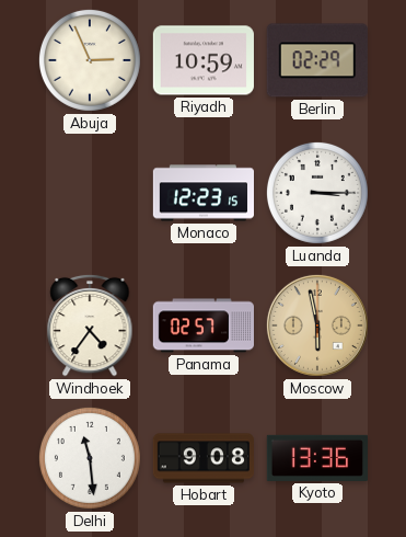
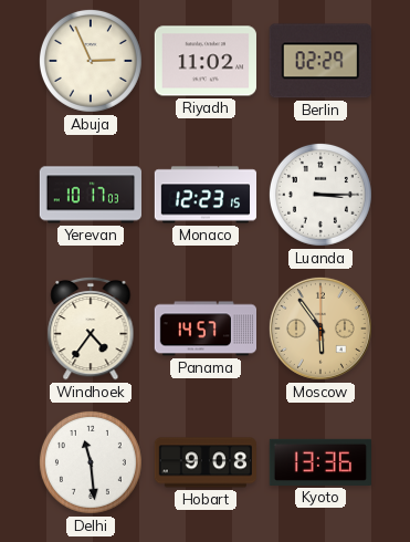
Riyadh: 10:59 -> 11:02
Yerevan: none -> 10:17
Panama: 02:57 -> 14:57
Moscow: 5:58 -> 5:54
